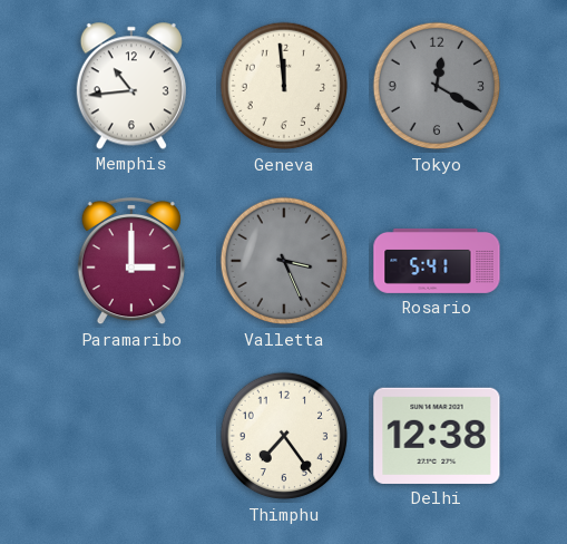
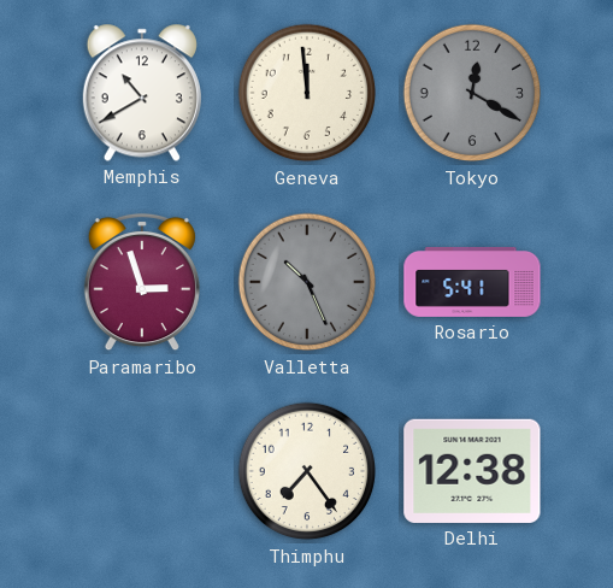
Memphis: 10:44 -> 10:40
Paramaribo: 3:00 -> 2:57
Valletta: 3:26 -> 10:26
